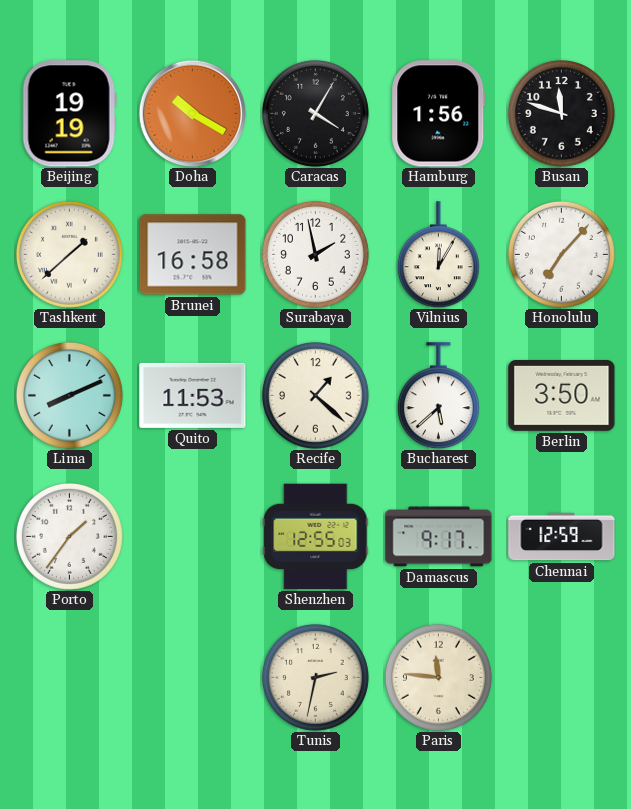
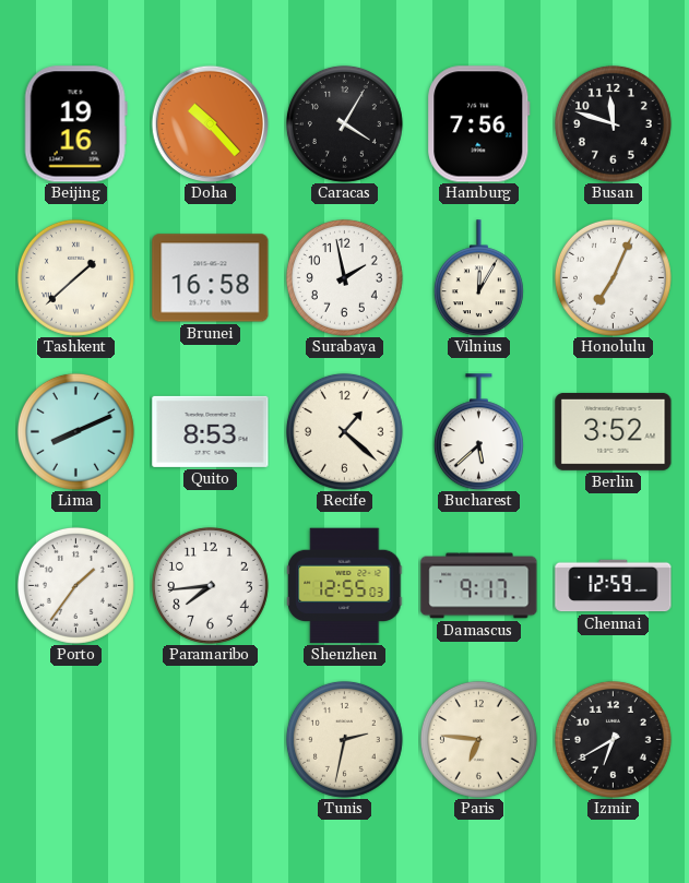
Beijing: 19:19 -> 19:16
Doha: 10:20 -> 10:23
Hamburg: 1:56 -> 7:56
Honolulu: 7:07 -> 7:04
Quito: 11:53 -> 8:53
Berlin: 3:50 -> 3:52
Paramaribo: none -> 7:44
Paris: 11:46 -> 6:46
Izmir: none -> 6:40
